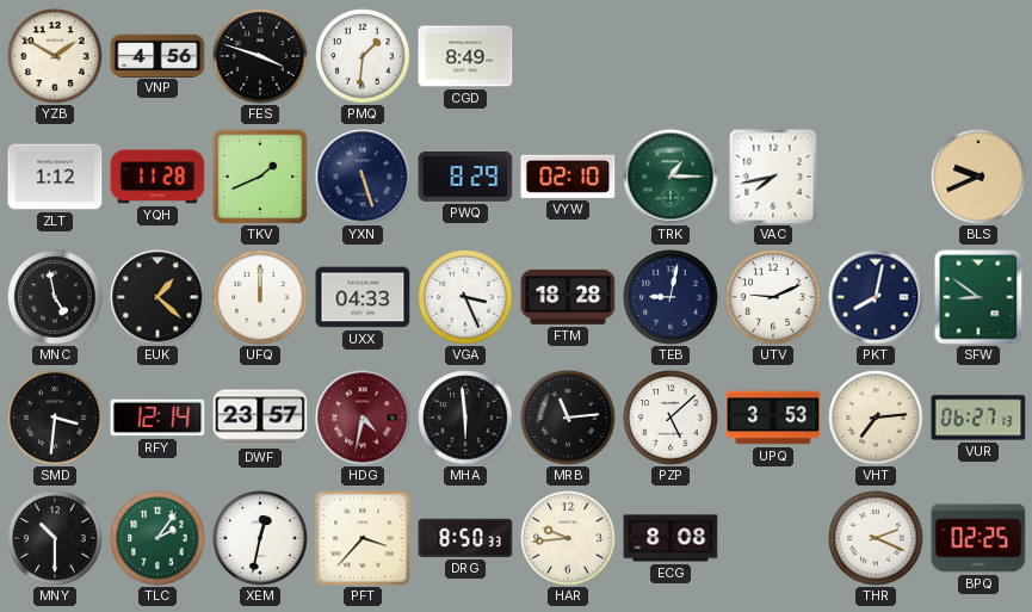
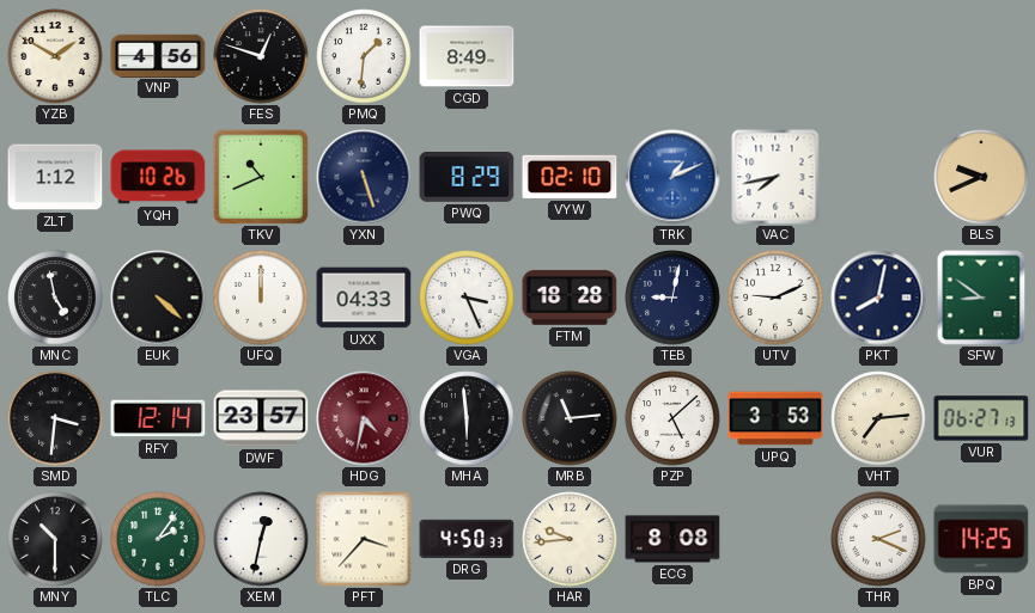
FES: 3:48 -> 12:48
YQH: 11:28 -> 10:26
TKV: 1:41 -> 10:41
TRK: 1:15 -> 1:11
TRK dial: green -> blue
EUK: 1:22 -> 4:22
DRG: 8:50 -> 4:50
BPQ: 02:25 -> 14:25
